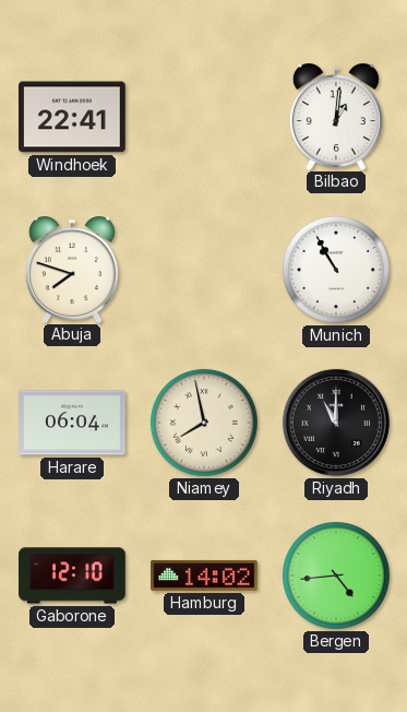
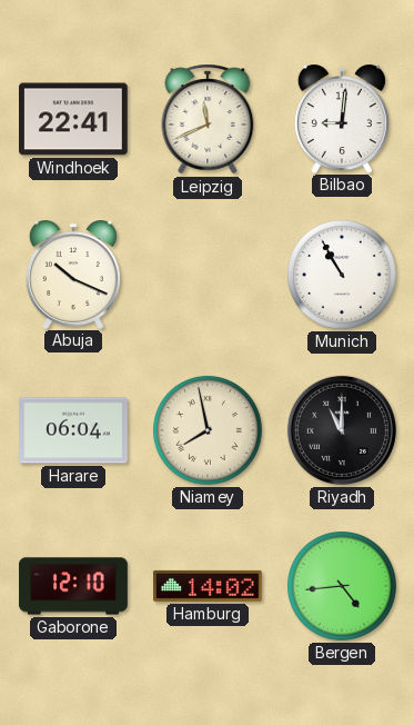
Leipzig: none -> 11:41
Bilbao: 1:01 -> 9:01
Abuja: 7:48 -> 10:19
